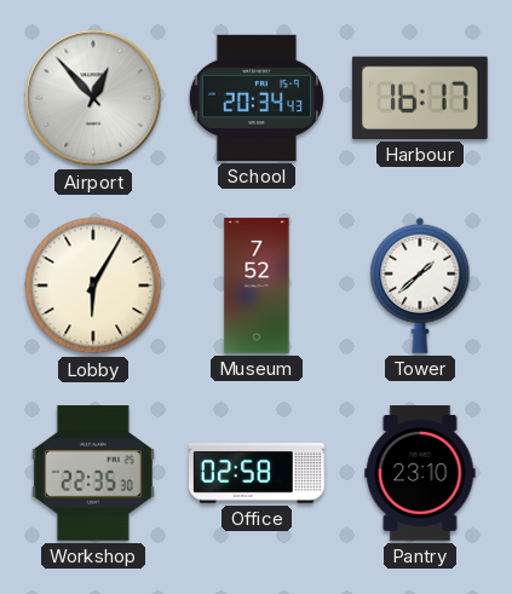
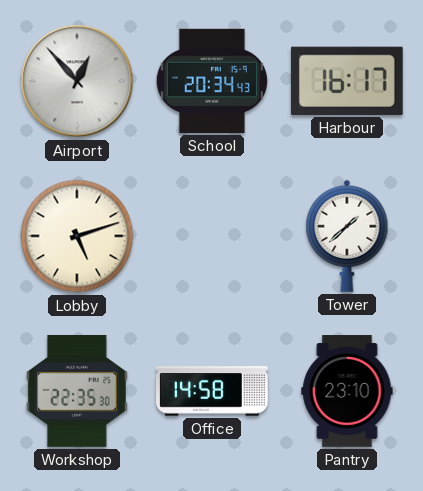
Lobby: 6:05 -> 5:12
Museum: 7:52 -> none
Office: 02:58 -> 14:58
